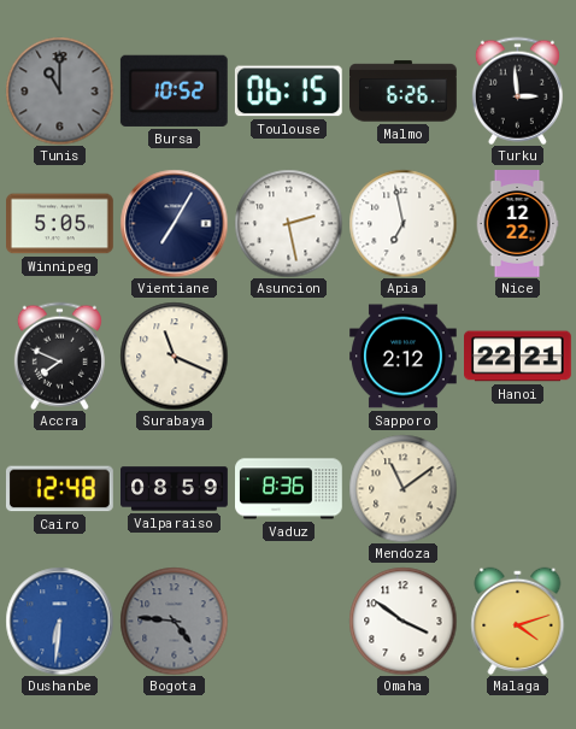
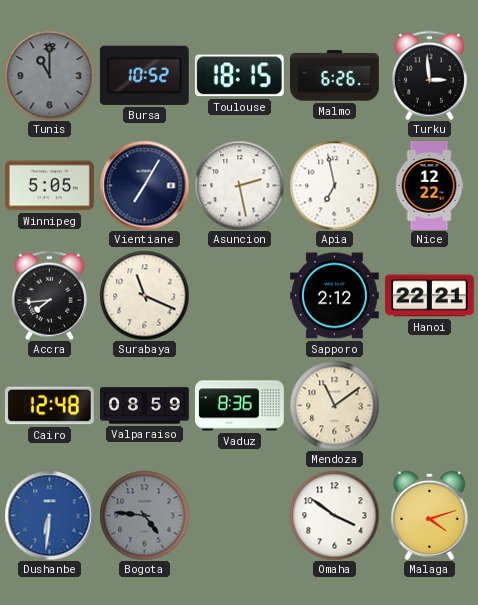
Toulouse: 06:15 -> 18:15
Accra: 7:49 -> 7:44
